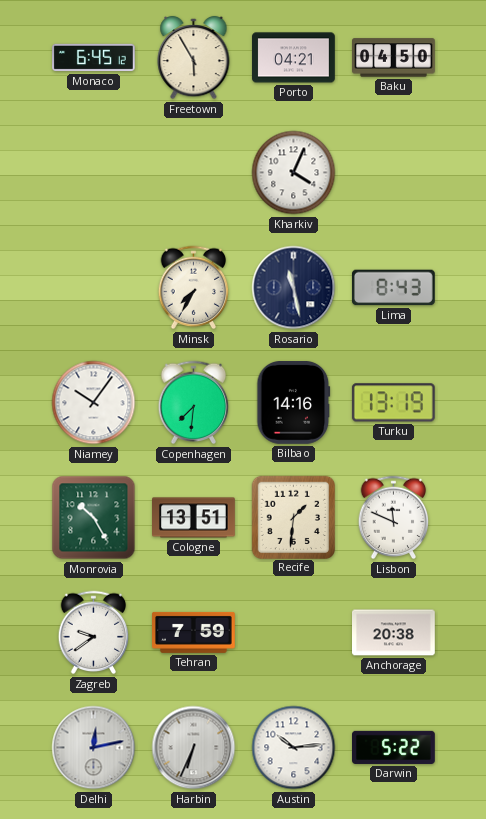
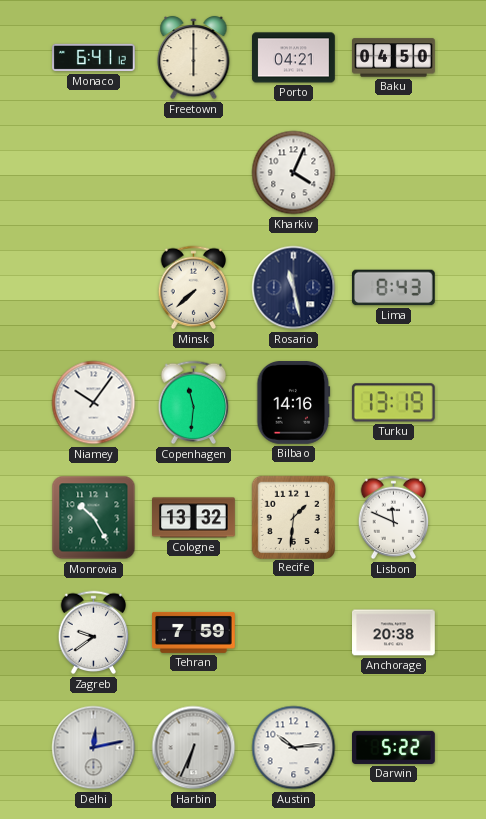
Monaco: 6:45 -> 6:41
Freetown: 5:55 -> 6:00
Minsk: 7:35 -> 7:38
Copenhagen: 7:31 -> 11:31
Cologne: 13:51 -> 13:32
